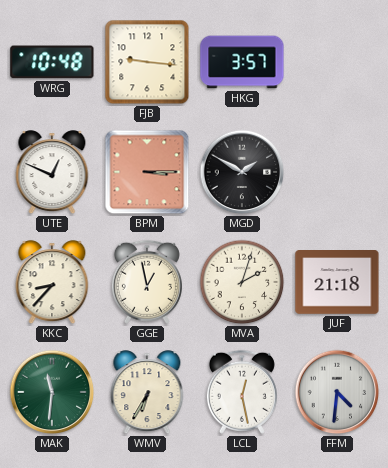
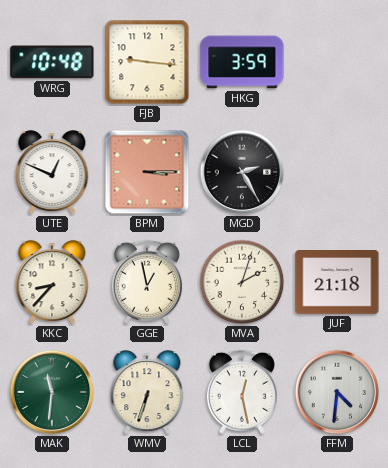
HKG: 3:57 -> 3:59
MGD: 1:50 -> 2:25
WMV: 6:35 -> 6:33
